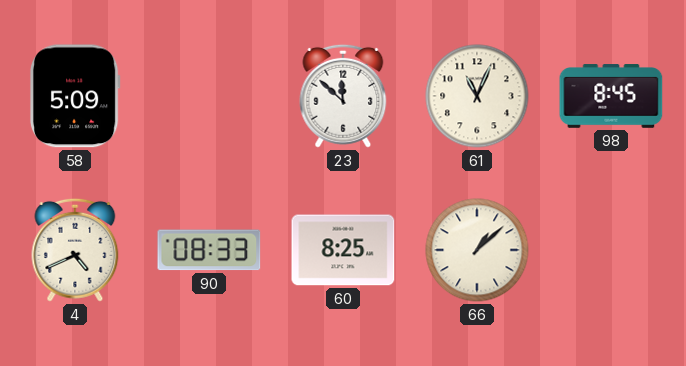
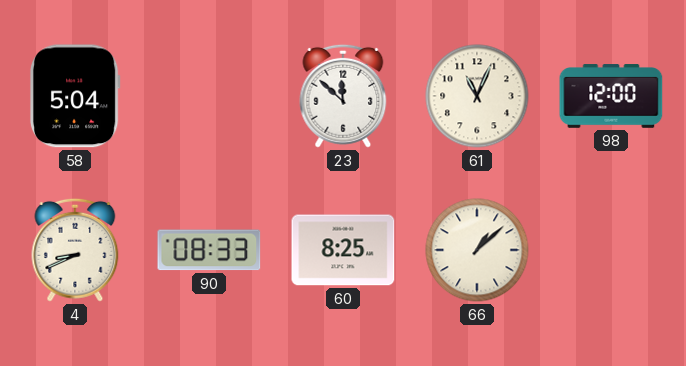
58: 5:09 -> 5:04
98: 8:45 -> 12:00
4: 4:41 -> 8:41
